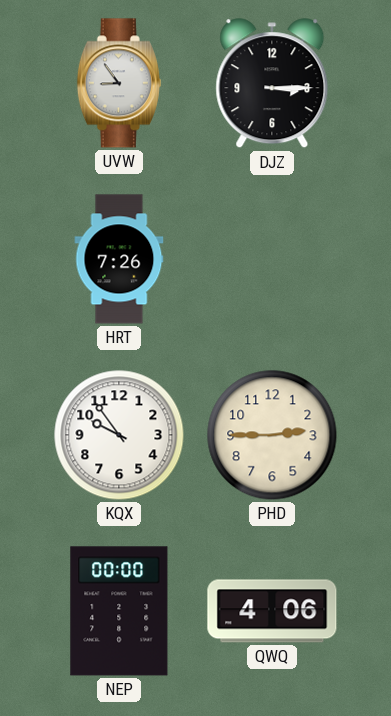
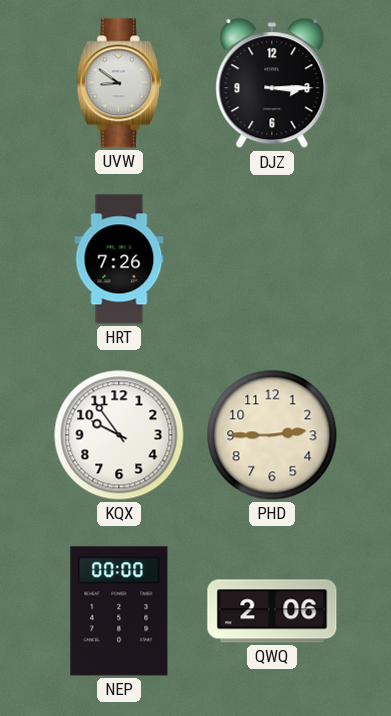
UVW: 8:54 -> 8:51
QWQ: 4:06 -> 2:06
